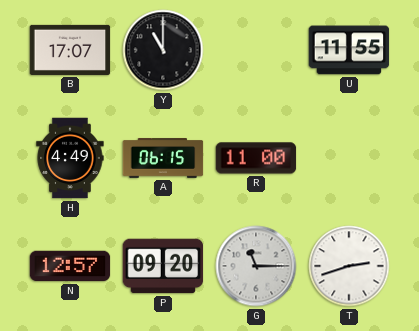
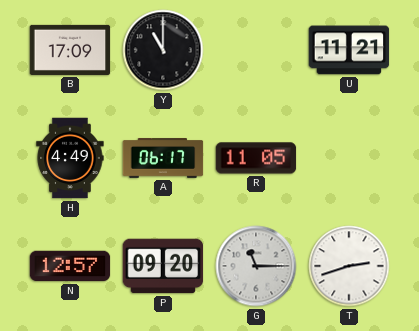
B: 17:07 -> 17:09
U: 11:55 -> 11:21
A: 06:15 -> 06:17
R: 11:00 -> 11:05
